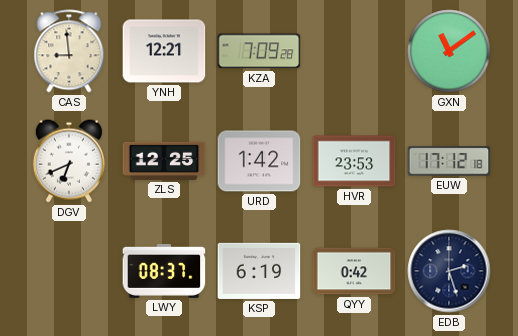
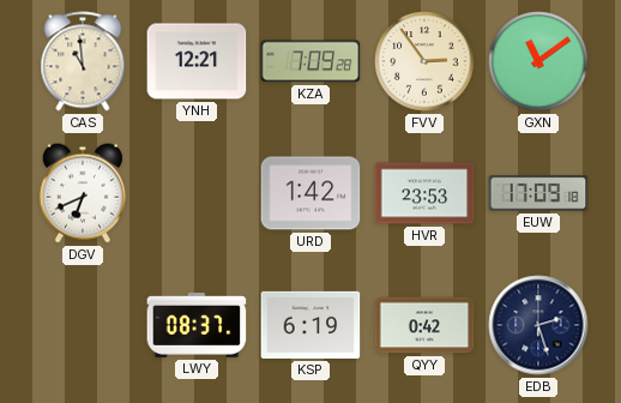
CAS: 8:59 -> 10:59
FVV: none -> 2:54
ZLS: 12:25 -> none
EUW: 17:12 -> 17:09
